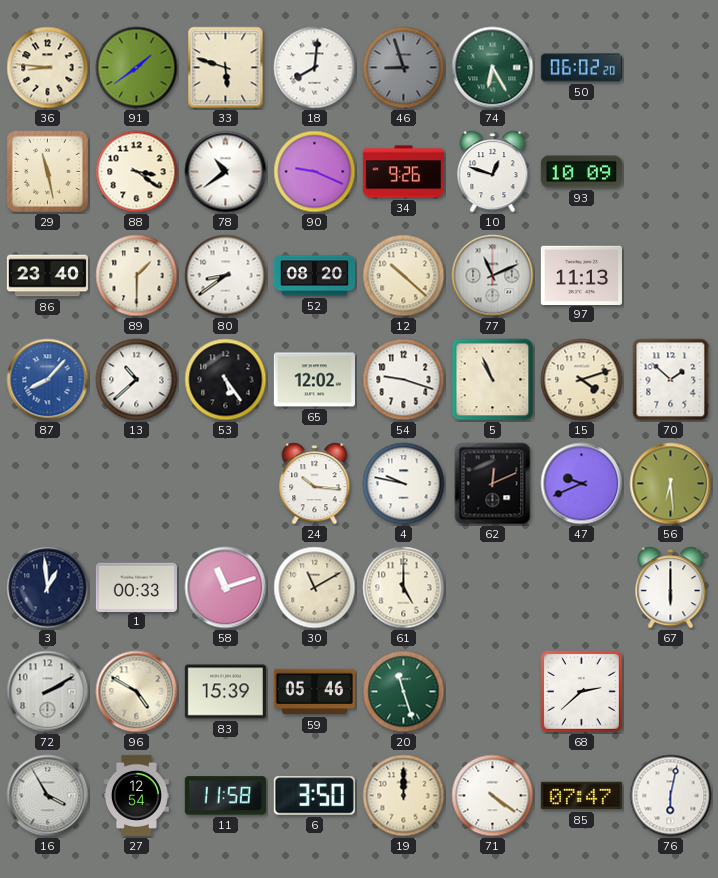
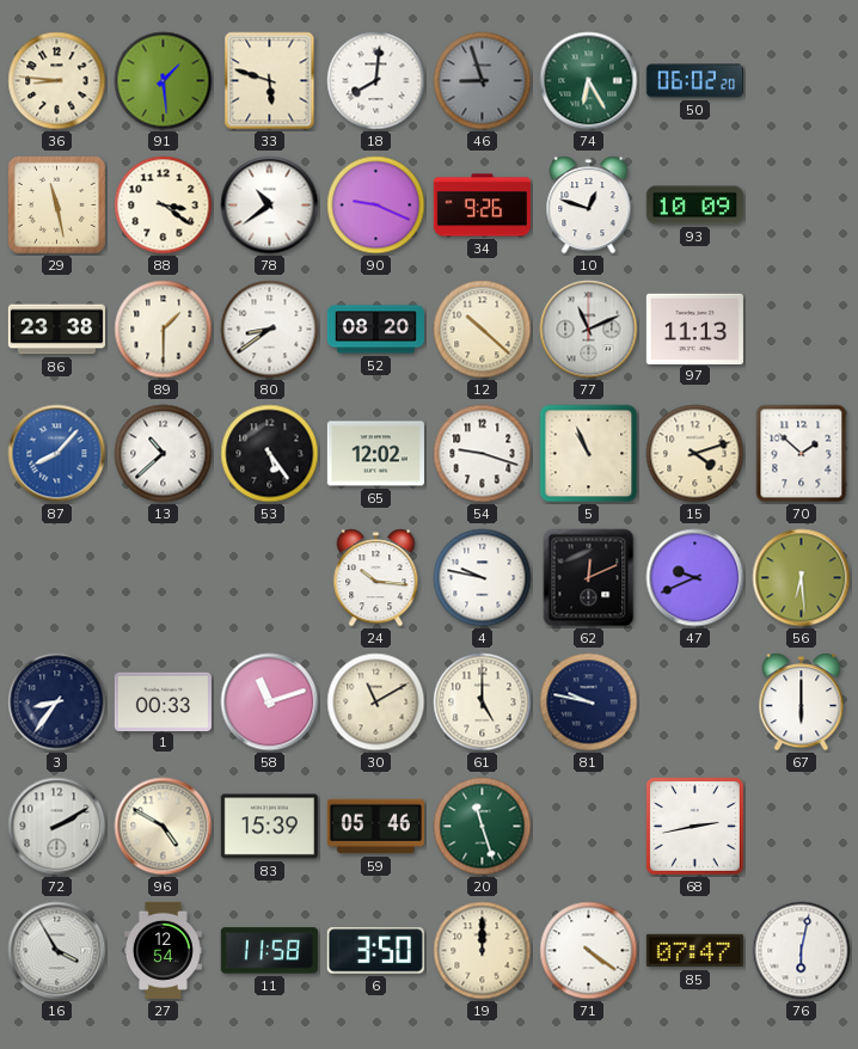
91: 1:39 -> 1:29
86: 23:40 -> 23:38
3: 12:59 -> 8:36
81: none -> 9:47
68: 2:38 -> 2:43
